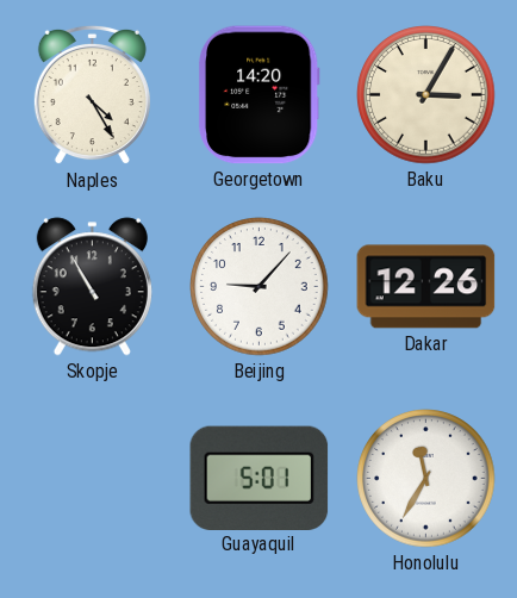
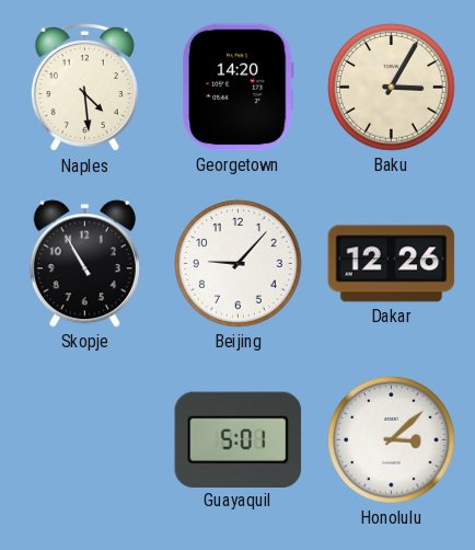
Naples: 4:25 -> 4:29
Honolulu: 11:35 -> 3:08
